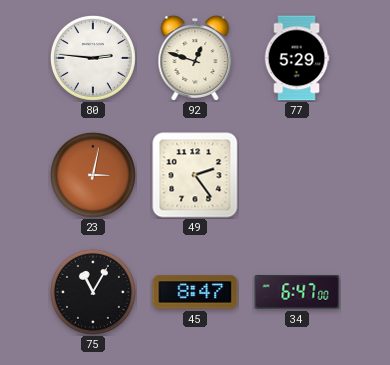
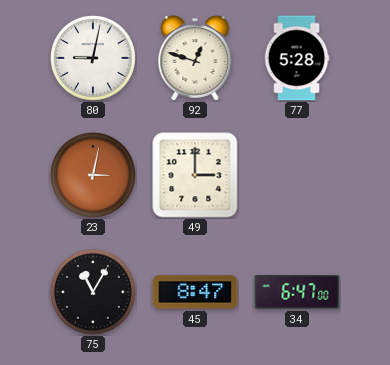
80: 2:46 -> 9:02
77: 5:29 -> 5:28
49: 2:24 -> 3:00
